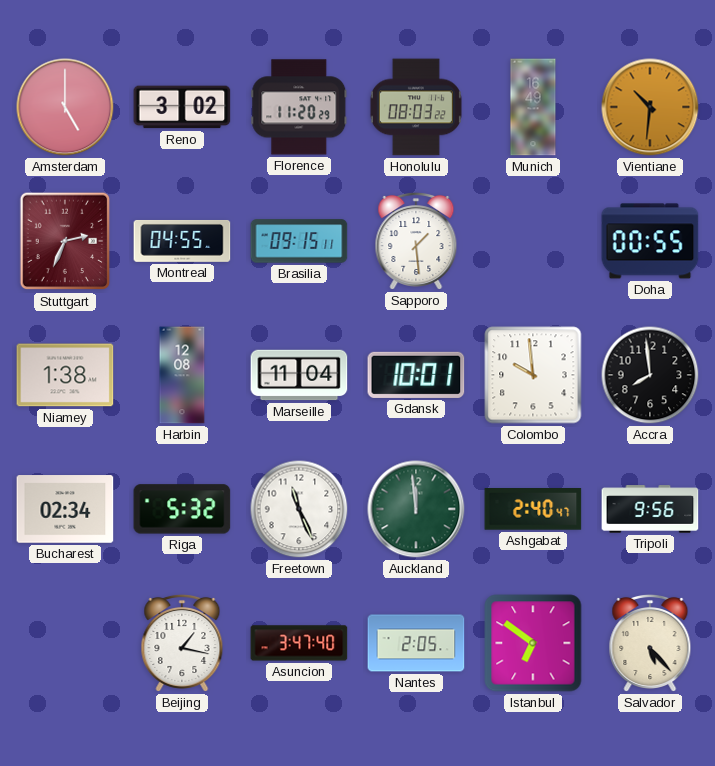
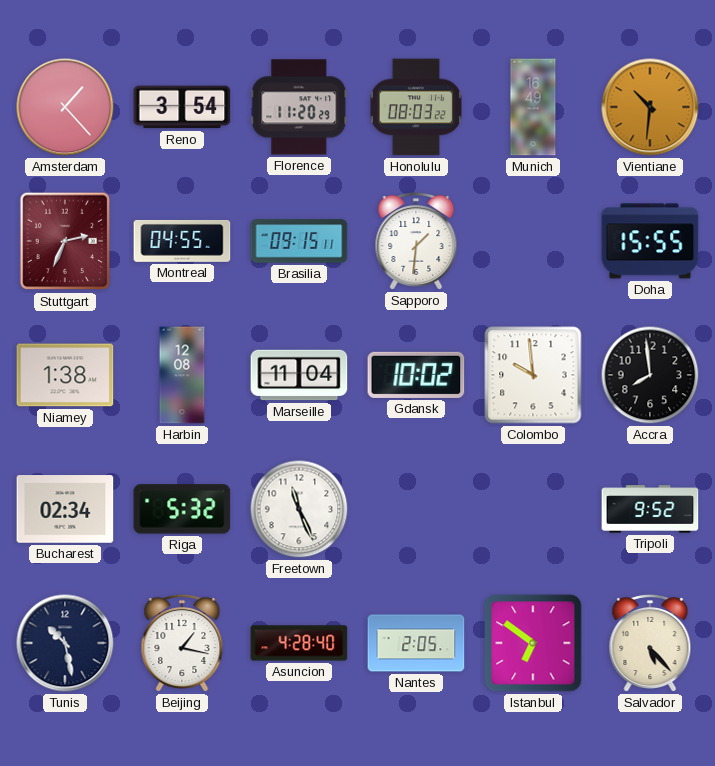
Amsterdam: 5:00 -> 1:23
Reno: 3:02 -> 3:54
Sapporo: 1:29 -> 1:31
Doha: 00:55 -> 15:55
Gdansk: 10:01 -> 10:02
Auckland: 11:59 -> none
Ashgabat: 2:40 -> none
Tripoli: 9:56 -> 9:52
Tunis: none -> 10:28
Asuncion: 3:47 -> 4:28
